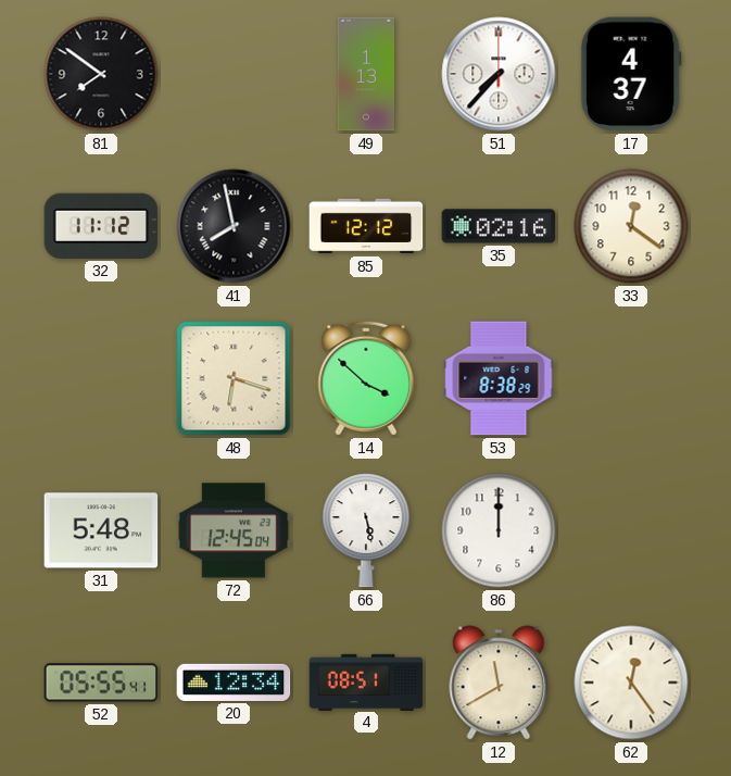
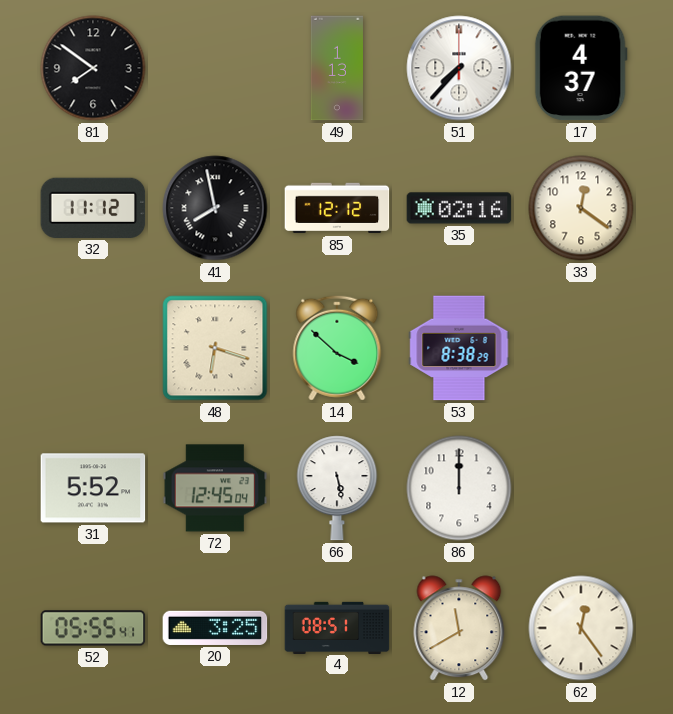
31: 5:48 -> 5:52
20: 12:34 -> 3:25
